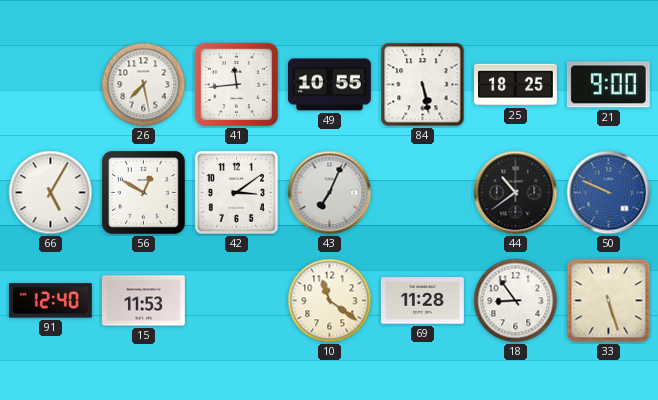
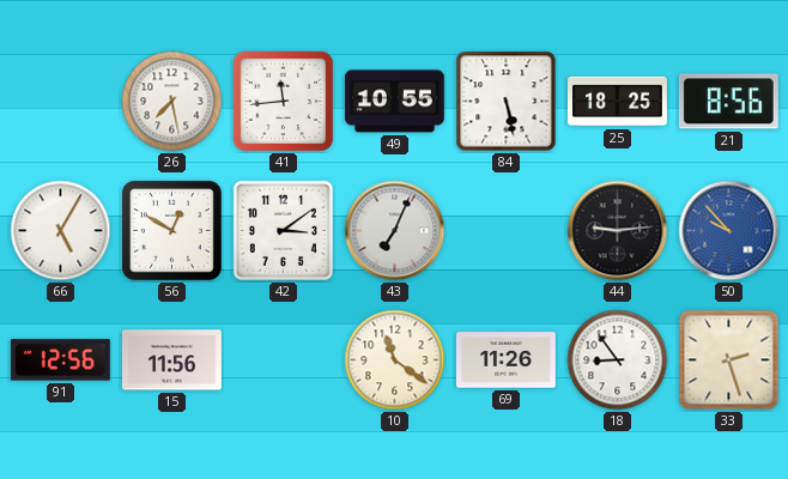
21: 9:00 -> 8:56
44: 10:39 -> 9:14
50: 9:49 -> 9:53
91: 12:40 -> 12:56
15: 11:53 -> 11:56
69: 11:28 -> 11:26
33: 5:27 -> 2:27
